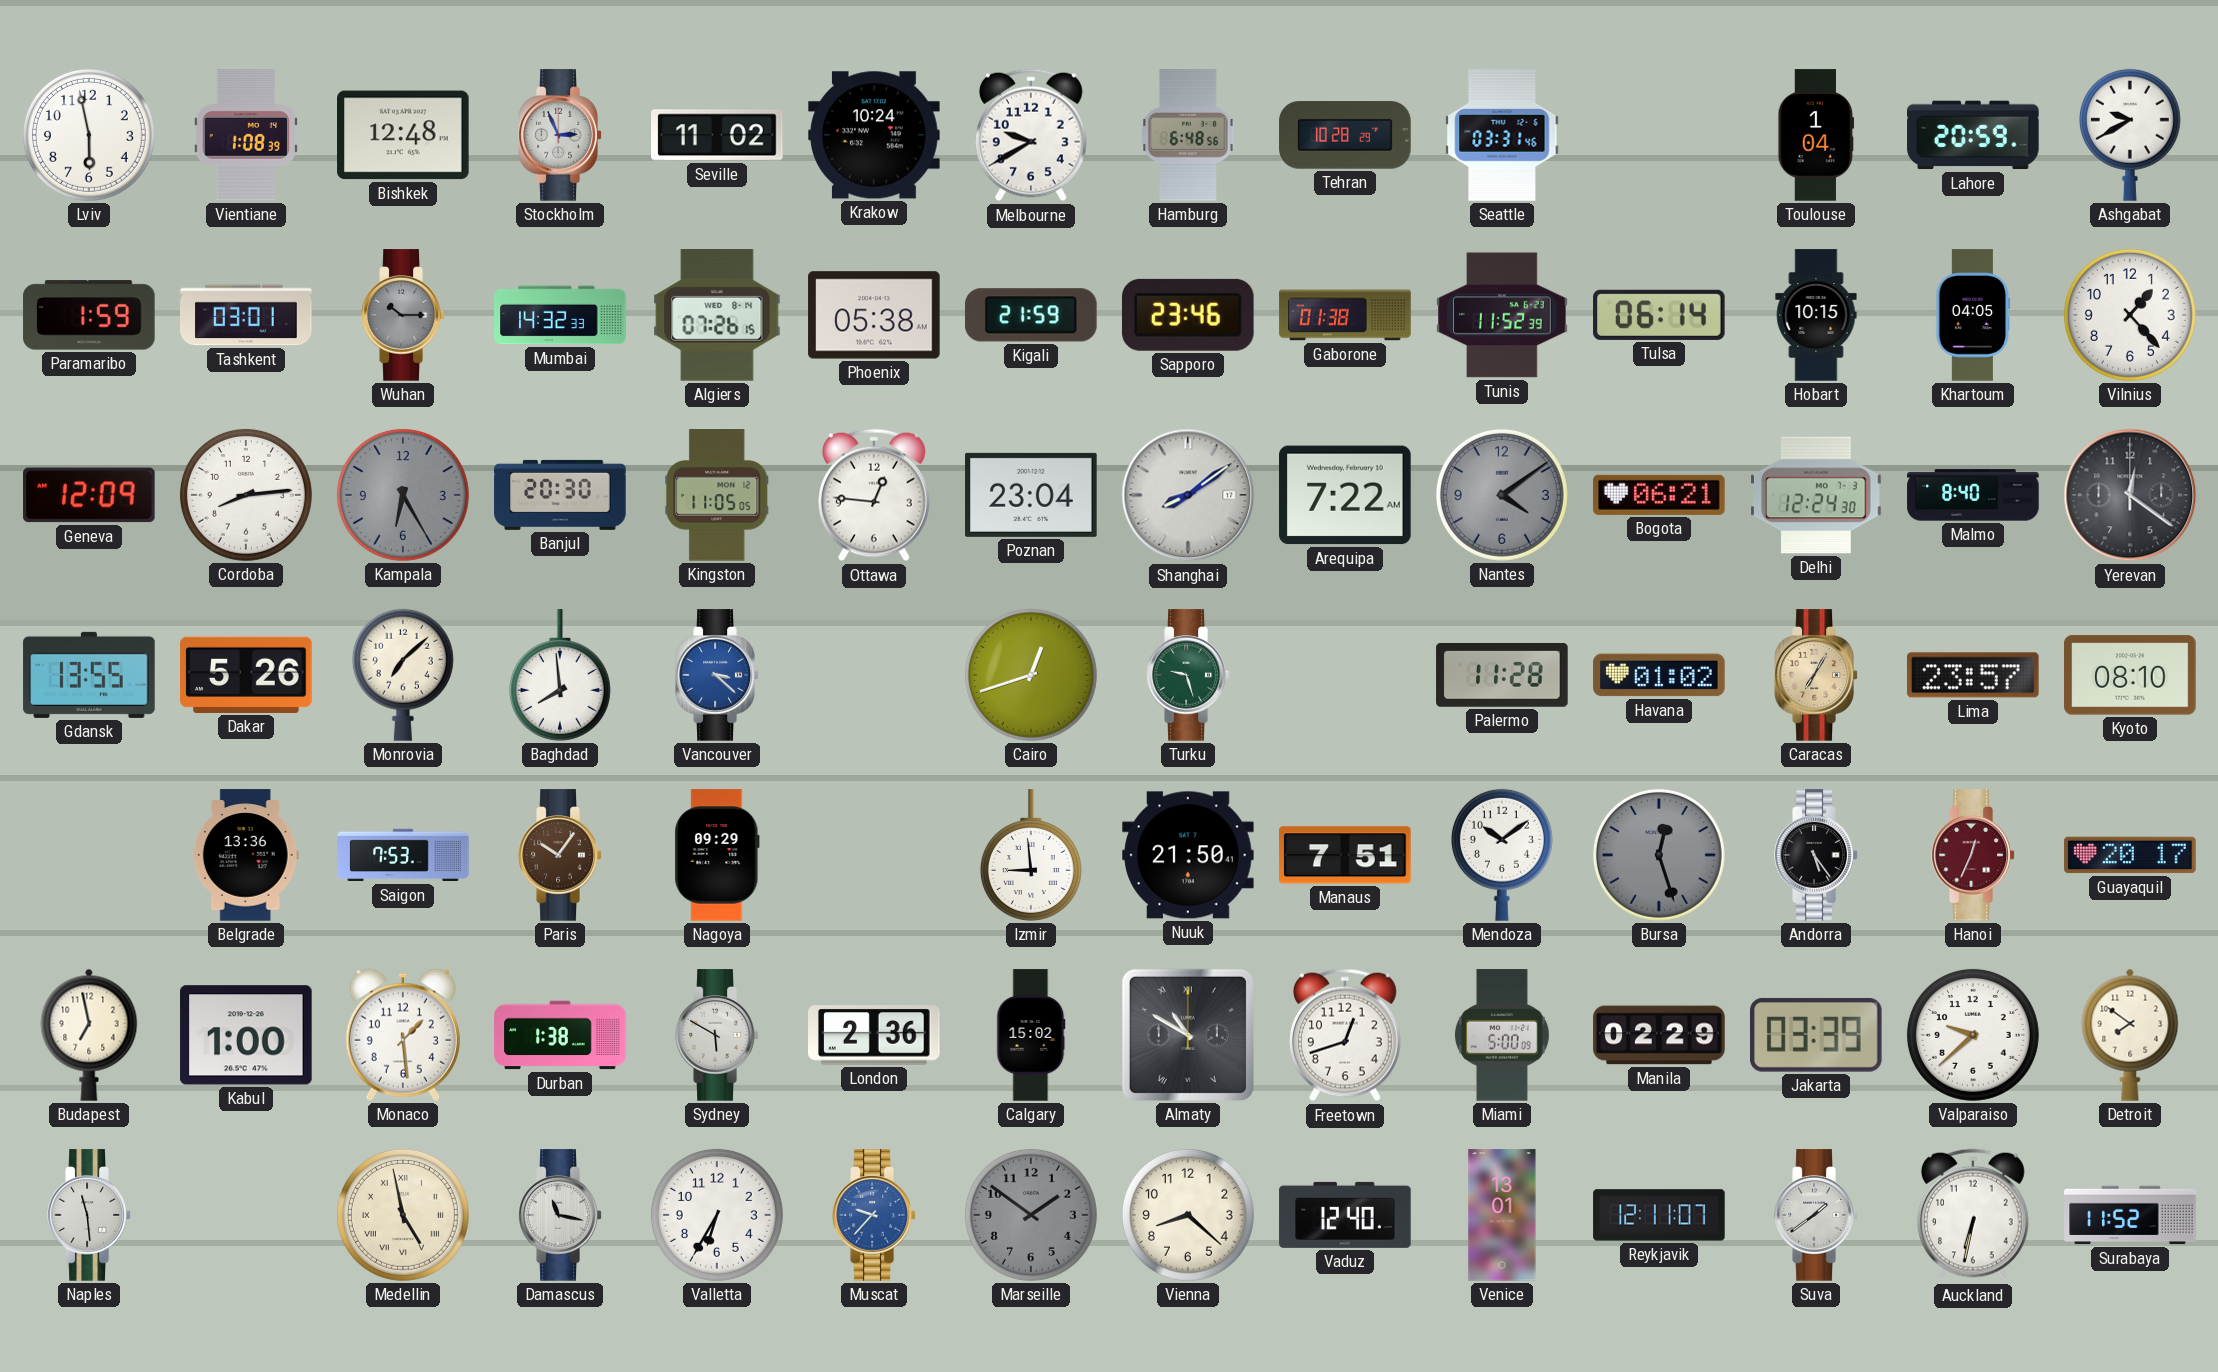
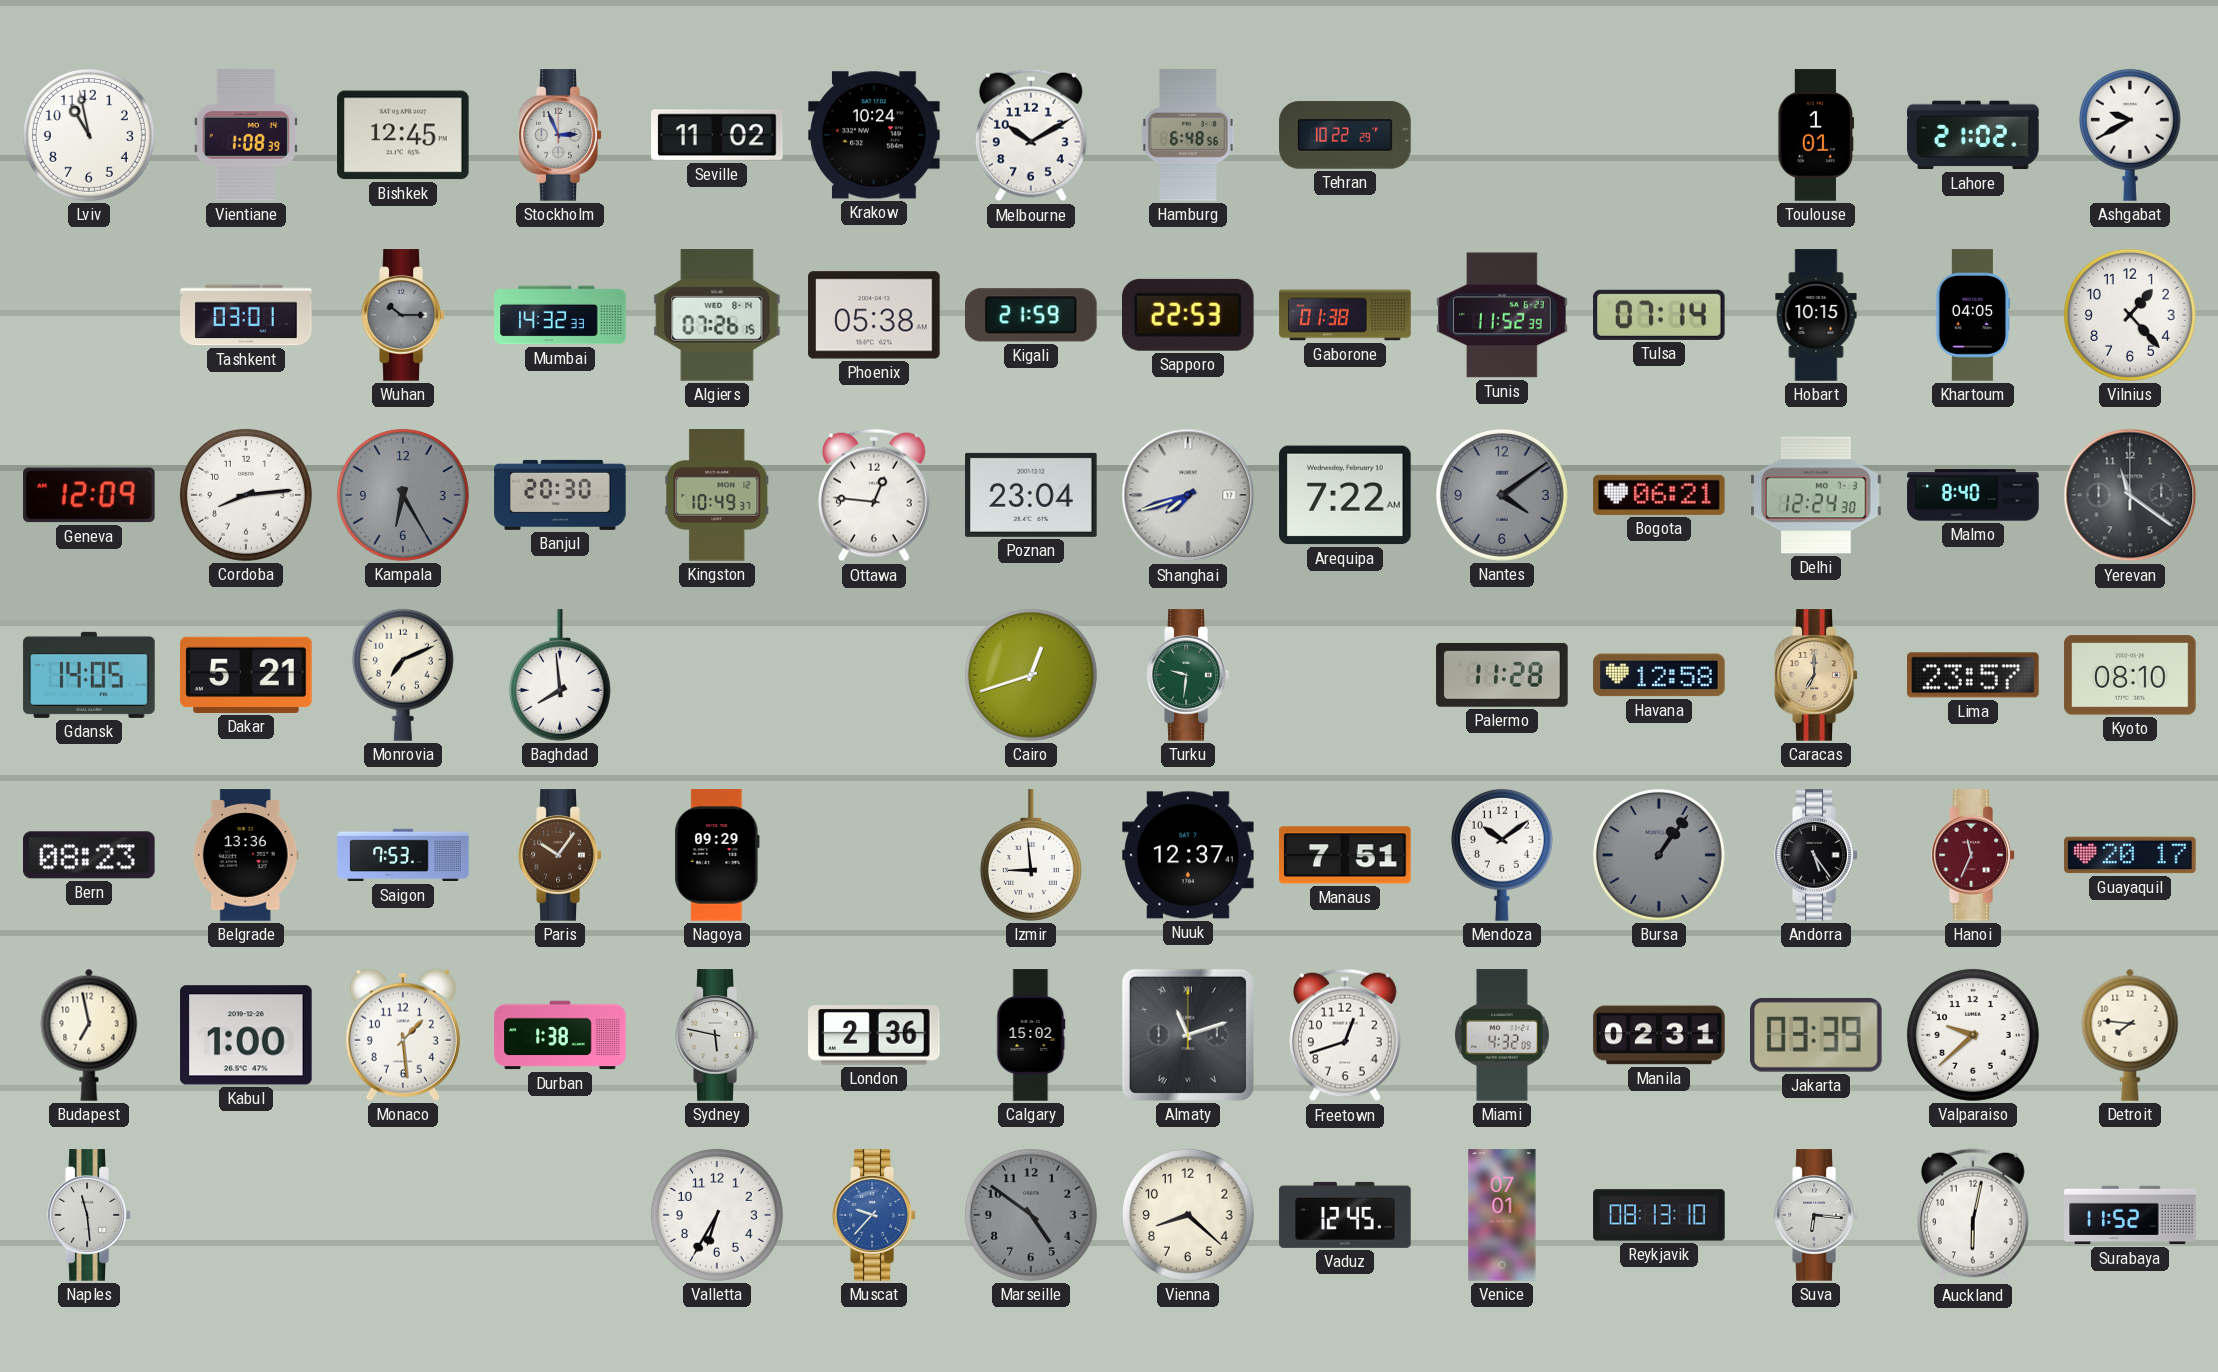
Lviv: 5:58 -> 10:58
Bishkek: 12:48 -> 12:45
Melbourne: 9:40 -> 10:10
Tehran: 10:28 -> 10:22
Seattle: 03:31 -> none
Toulouse: 1:04 -> 1:01
Lahore: 20:59 -> 21:02
Paramaribo: 1:59 -> none
Sapporo: 23:46 -> 22:53
Tulsa: 06:14 -> 07:14
Kingston: 11:05 -> 10:49
Shanghai: 8:09 -> 7:42
Yerevan: 12:21 -> 11:21
Gdansk: 13:55 -> 14:05
Dakar: 5:26 -> 5:21
Monrovia: 7:08 -> 7:11
Vancouver: 3:22 -> none
Turku: 9:27 -> 9:31
Havana: 01:02 -> 12:58
Caracas: 7:05 -> 7:00
Bern: none -> 08:23
Nuuk: 21:50 -> 12:37
Bursa: 12:27 -> 1:06
Hanoi: 12:34 -> 11:34
Sydney: 5:50 -> 5:47
Almaty: 10:50 -> 11:12
Miami: 5:00 -> 4:32
Manila: 02:29 -> 02:31
Detroit: 7:51 -> 7:46
Medellin: 4:58 -> none
Damascus: 11:17 -> none
Marseille: 1:51 -> 4:51
Vaduz: 12:40 -> 12:45
Venice: 13:01 -> 07:01
Reykjavik: 12:11 -> 08:13
Suva: 1:39 -> 6:16
Auckland: 6:32 -> 6:02
